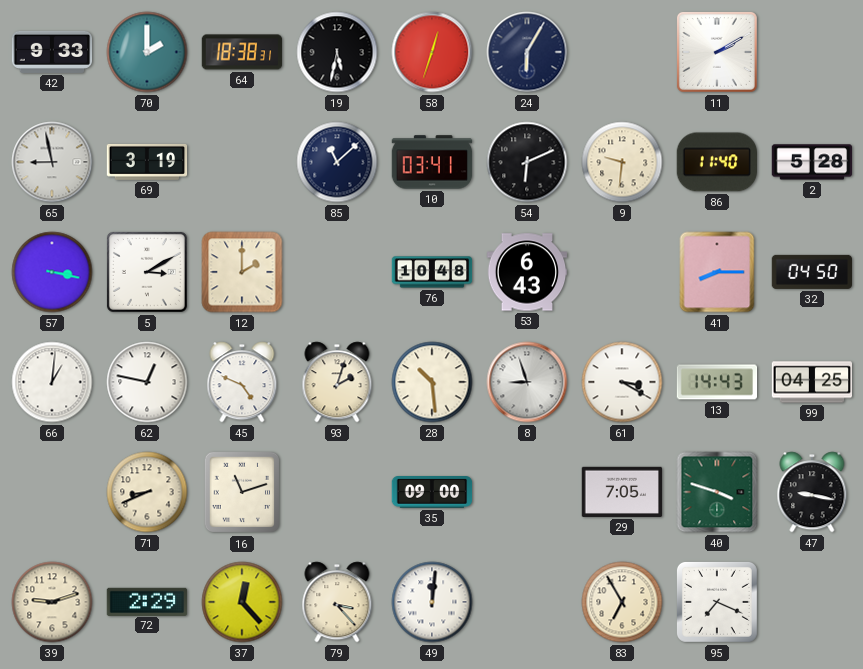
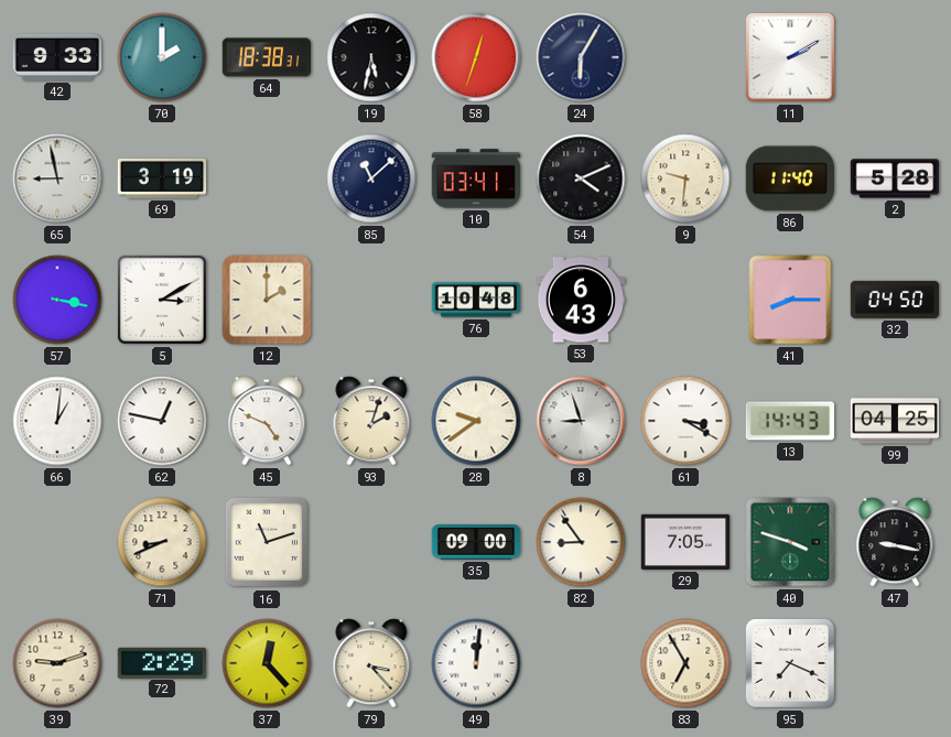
54: 6:11 -> 4:11
28: 10:29 -> 9:39
82: none -> 8:54
